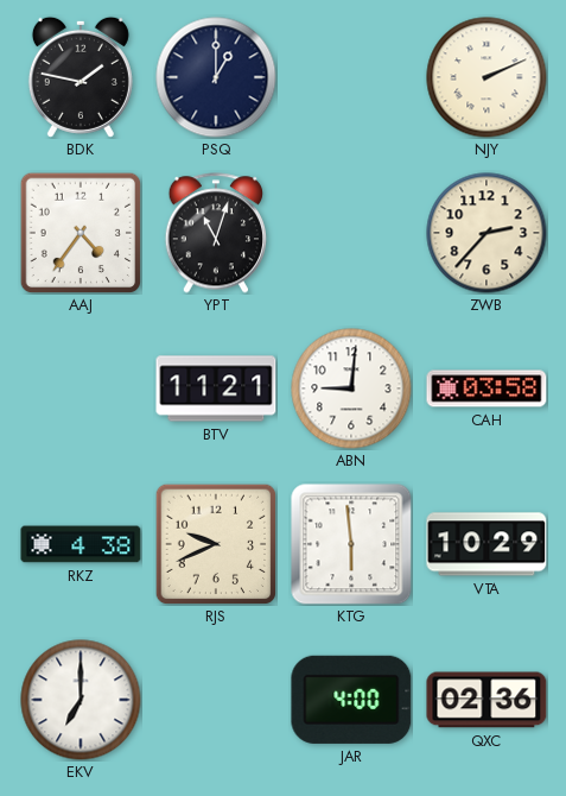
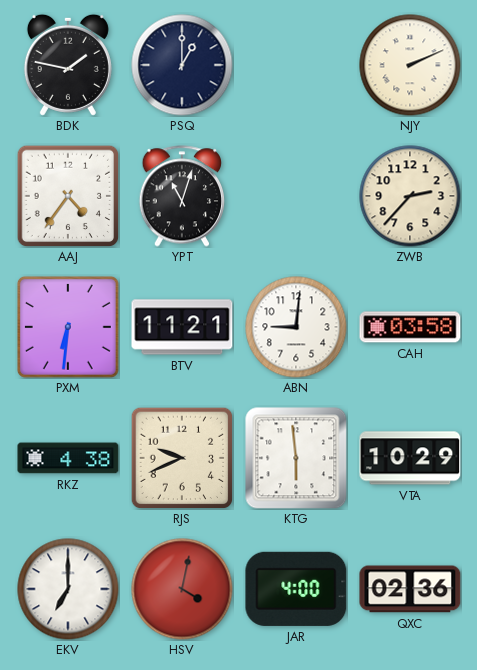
PXM: none -> 6:31
HSV: none -> 4:02
